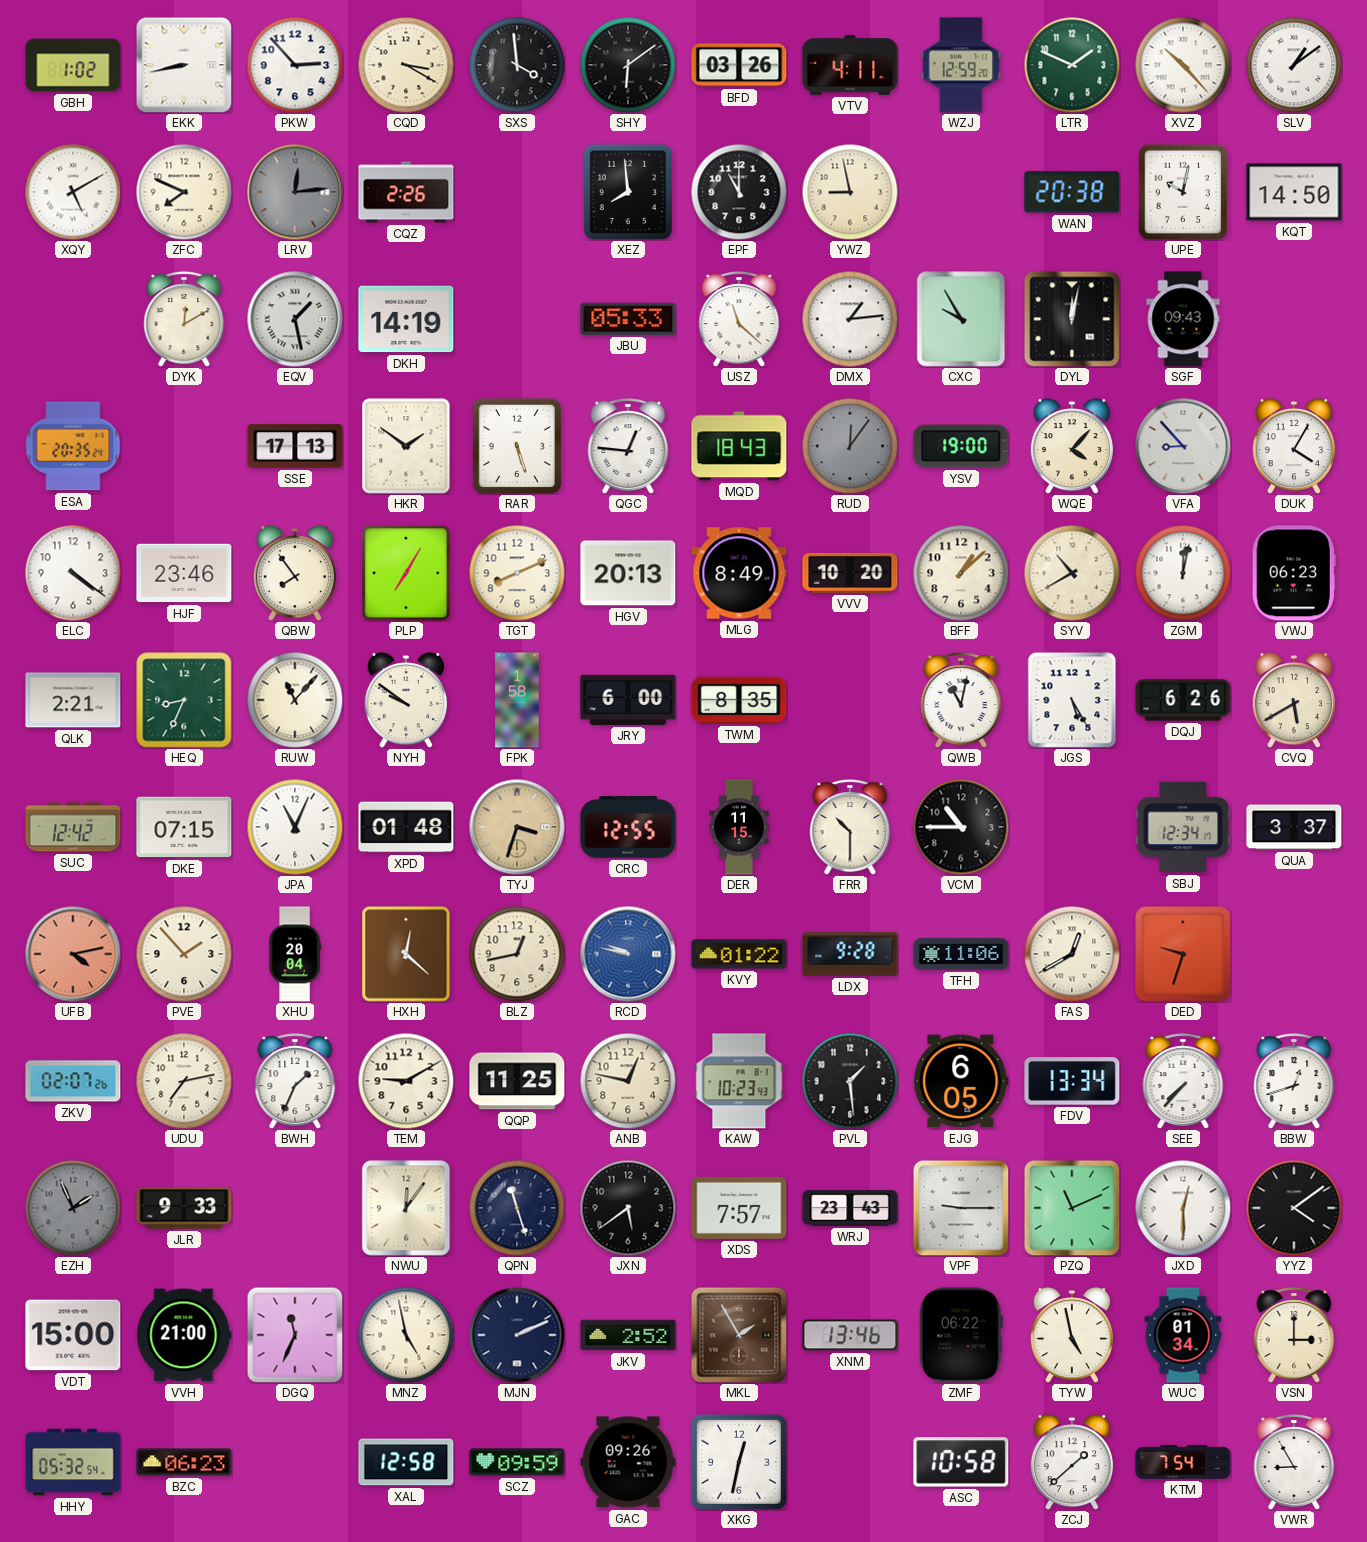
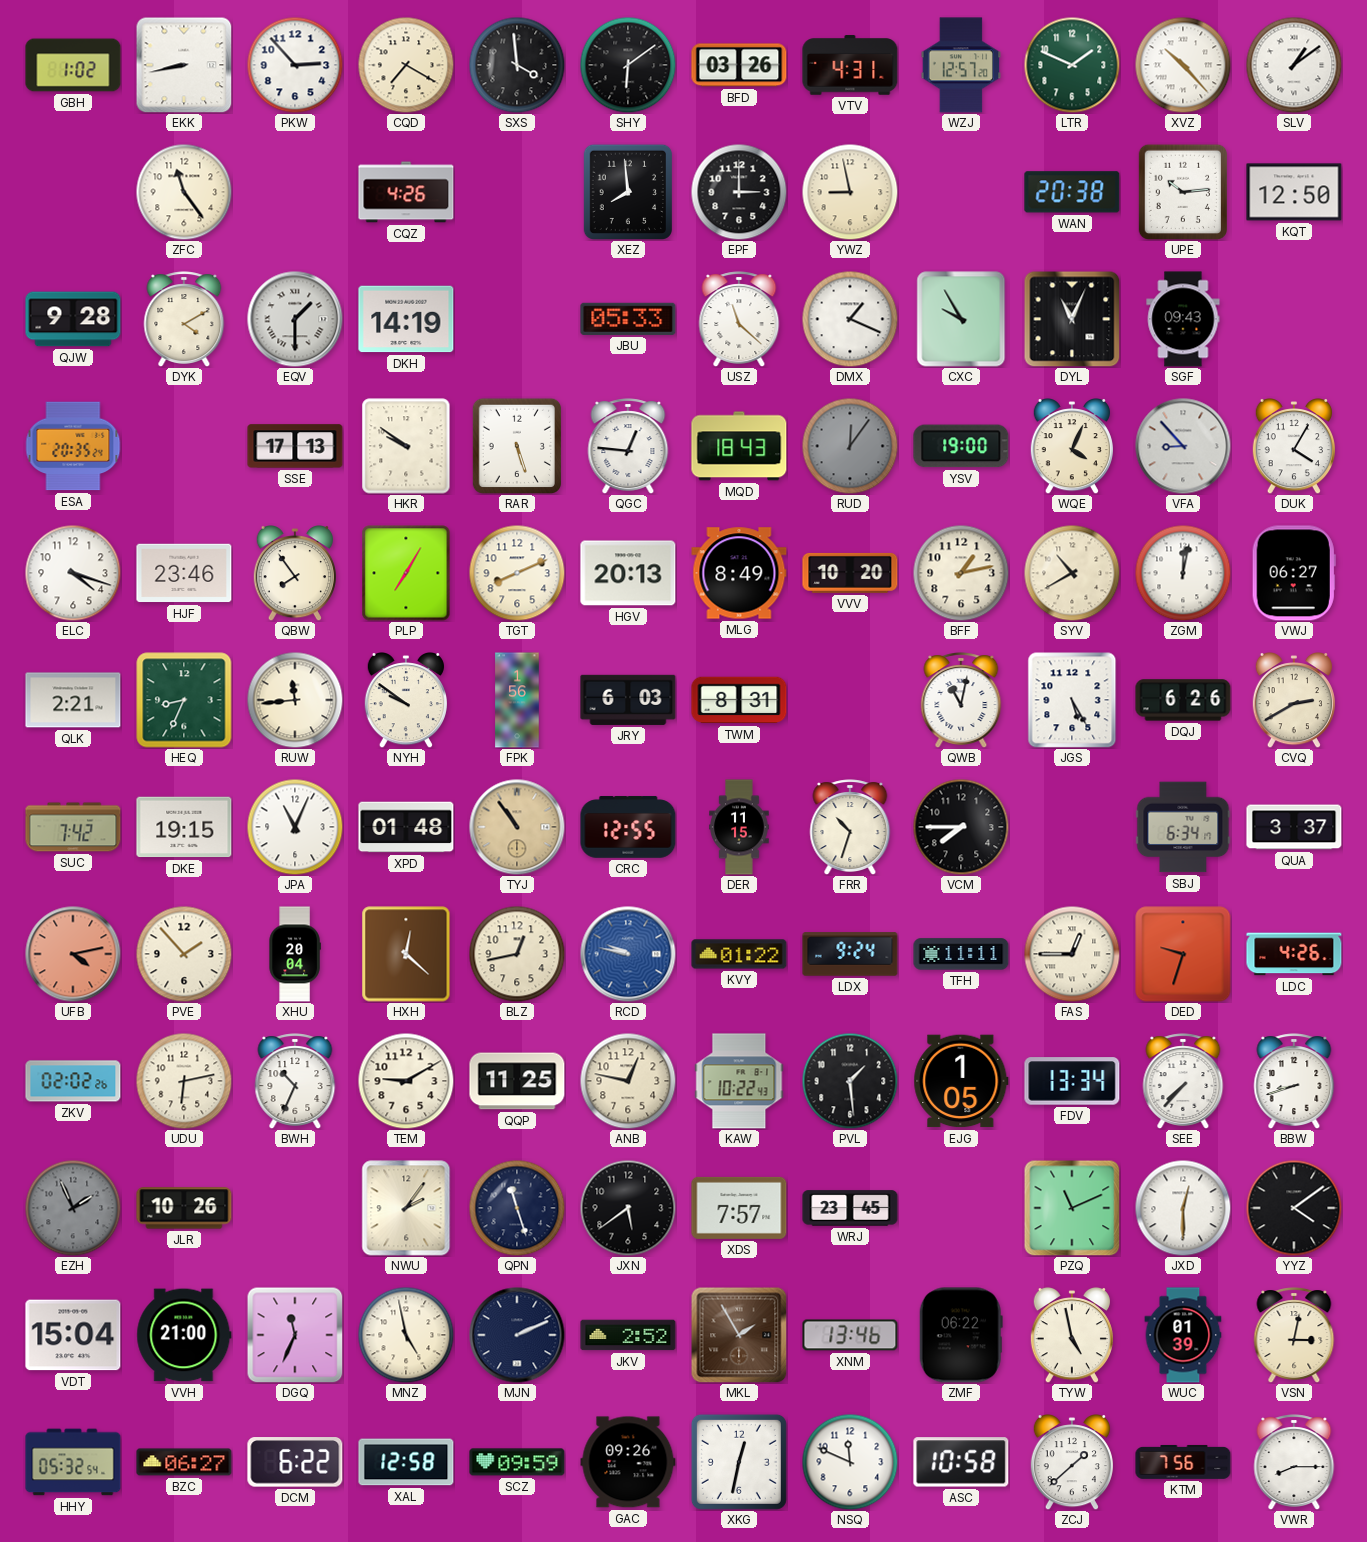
CQD: 3:20 -> 7:20
VTV: 4:11 -> 4:31
WZJ: 12:59 -> 12:57
XQY: 5:10 -> none
ZFC: 7:49 -> 11:24
LRV: 12:14 -> none
CQZ: 2:26 -> 4:26
EPF: 11:00 -> 3:00
UPE: 10:02 -> 10:14
KQT: 14:50 -> 12:50
QJW: none -> 9:28
DYK: 12:10 -> 4:10
EQV: 1:28 -> 1:30
DMX: 1:14 -> 1:19
DYL: 12:02 -> 11:04
HKR: 1:51 -> 9:51
WQE: 4:07 -> 4:04
ELC: 4:21 -> 4:18
BFF: 1:08 -> 1:13
VWJ: 06:23 -> 06:27
RUW: 11:07 -> 11:44
FPK: 1:58 -> 1:56
JRY: 6:00 -> 6:03
TWM: 8:35 -> 8:31
CVQ: 5:40 -> 2:40
SUC: 12:42 -> 7:42
DKE: 07:15 -> 19:15
TYJ: 3:33 -> 10:54
FRR: 10:30 -> 10:33
VCM: 10:45 -> 7:45
SBJ: 12:34 -> 6:34
LDX: 9:28 -> 9:24
TFH: 11:06 -> 11:11
FAS: 12:40 -> 12:45
LDC: none -> 4:26
ZKV: 02:07 -> 02:02
UDU: 7:13 -> 6:13
BWH: 1:34 -> 10:34
KAW: 10:23 -> 10:22
EJG: 6:05 -> 1:05
BBW: 12:42 -> 8:42
JLR: 9:33 -> 10:26
NWU: 12:06 -> 2:06
WRJ: 23:43 -> 23:45
VPF: 9:15 -> none
VDT: 15:00 -> 15:04
WUC: 01:34 -> 01:39
VSN: 3:00 -> 3:02
BZC: 06:23 -> 06:27
DCM: none -> 6:22
NSQ: none -> 11:49
KTM: 7:54 -> 7:56
VWR: 8:55 -> 8:15
